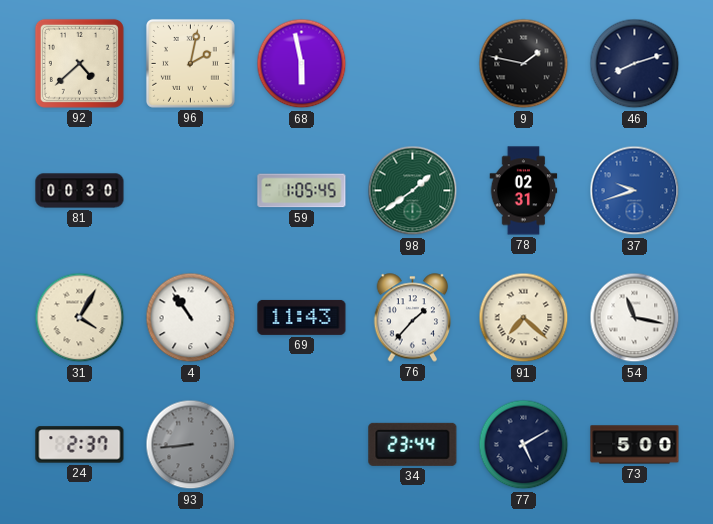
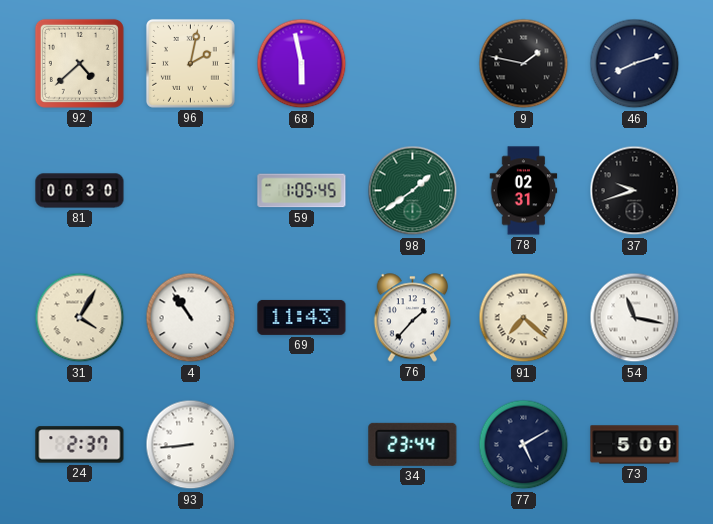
37 dial: blue -> black
93 dial: grey -> white
